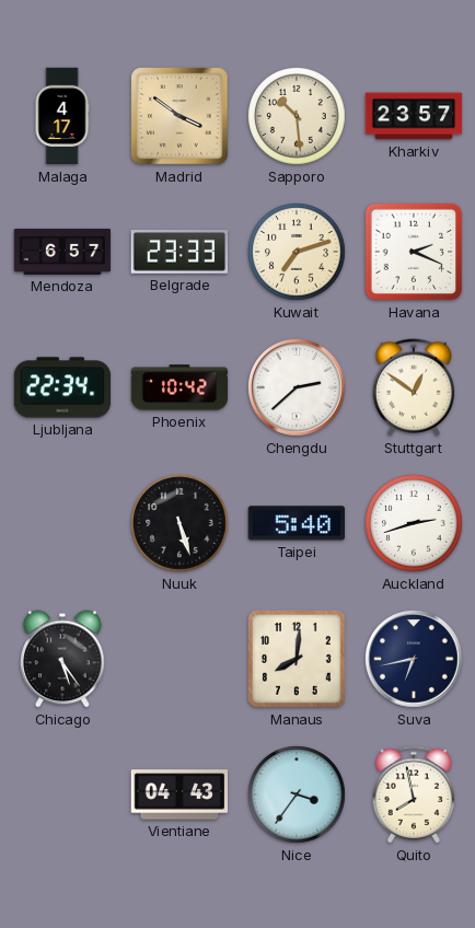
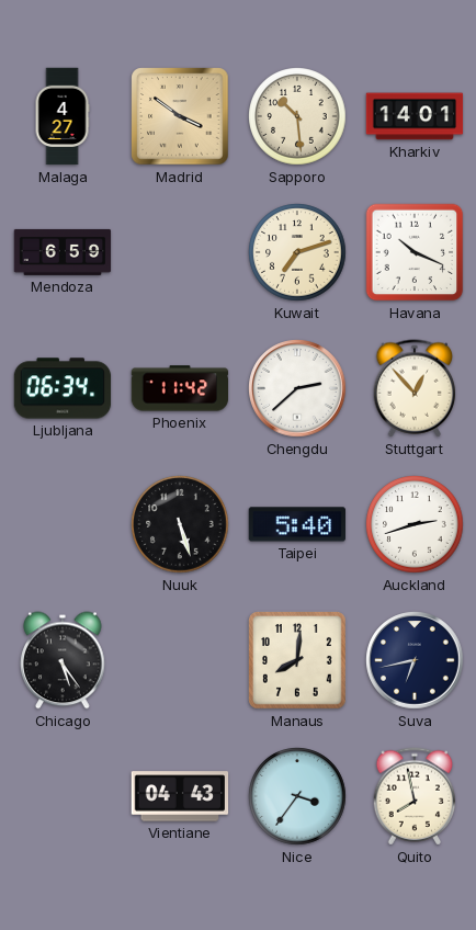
Malaga: 4:17 -> 4:27
Kharkiv: 23:57 -> 14:01
Mendoza: 6:57 -> 6:59
Belgrade: 23:33 -> none
Havana: 2:19 -> 10:19
Ljubljana: 22:34 -> 06:34
Phoenix: 10:42 -> 11:42
Stuttgart: 12:51 -> 12:53
